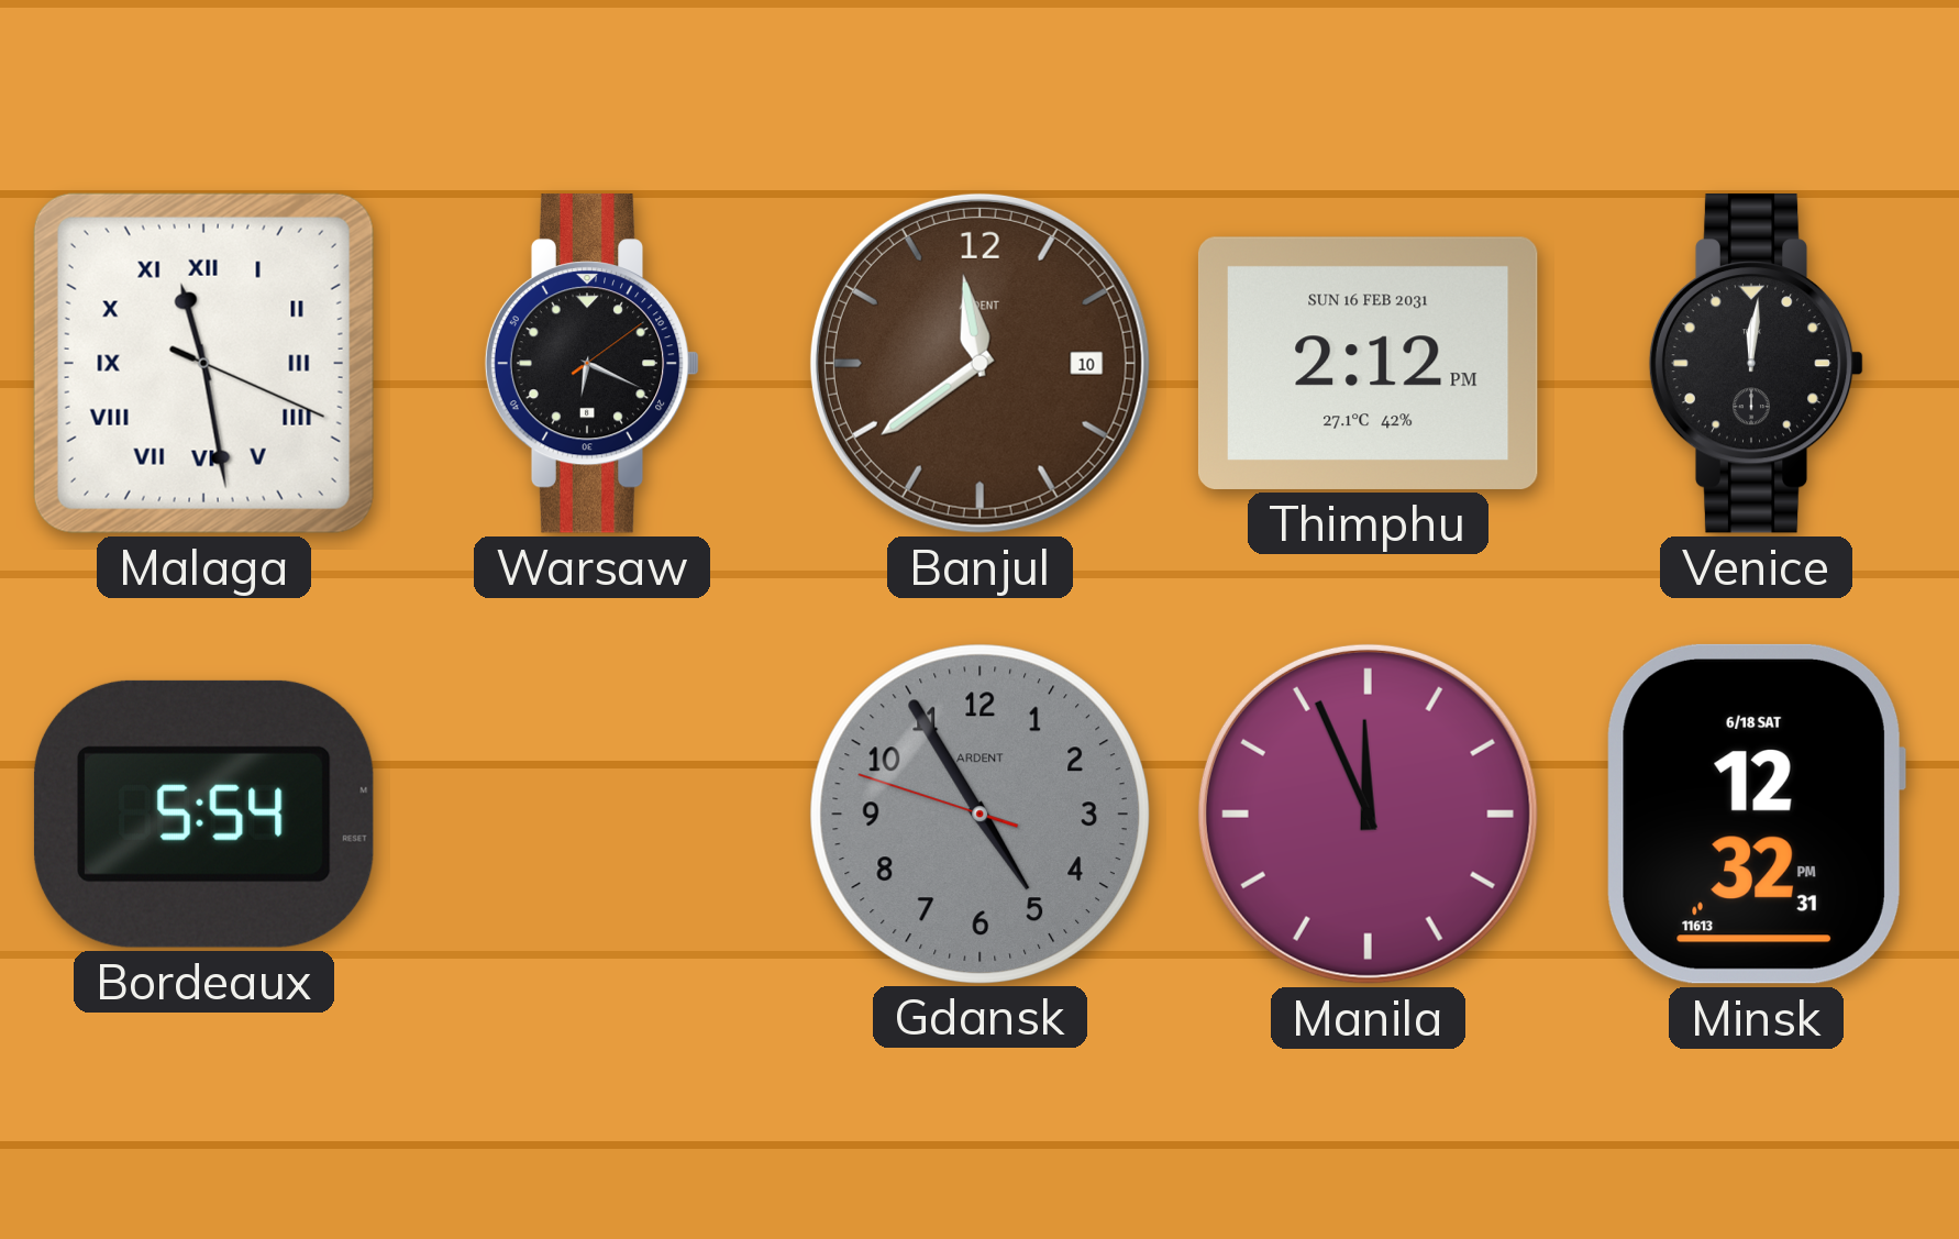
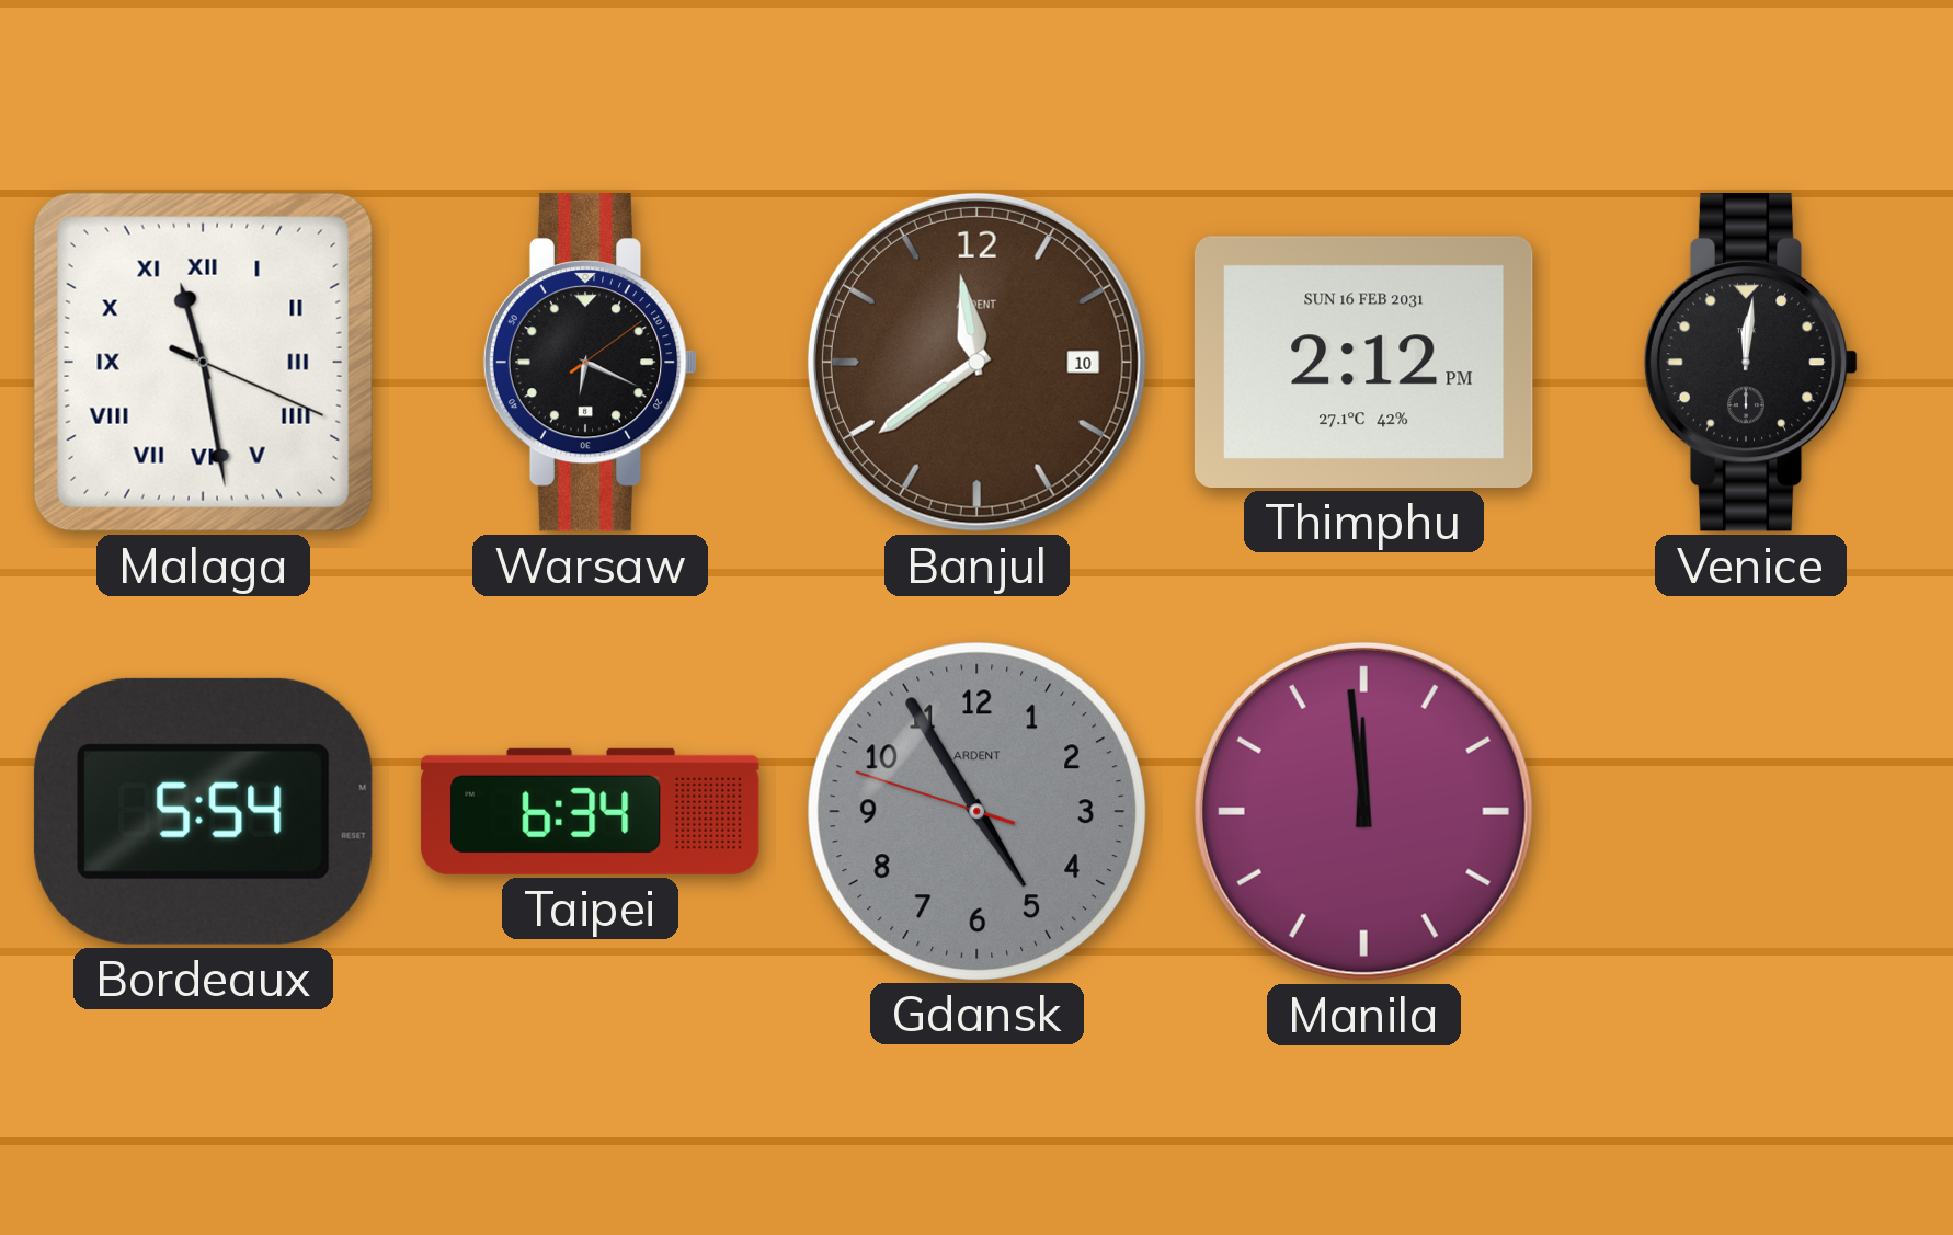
Taipei: none -> 6:34
Manila: 11:56 -> 11:59
Minsk: 12:32 -> none
